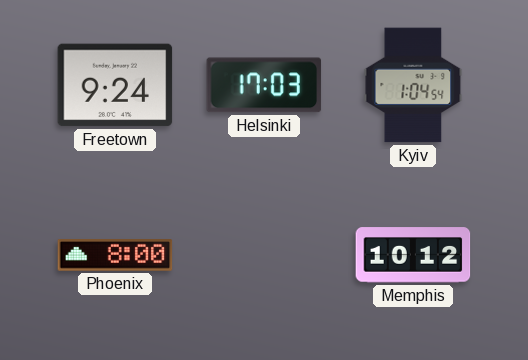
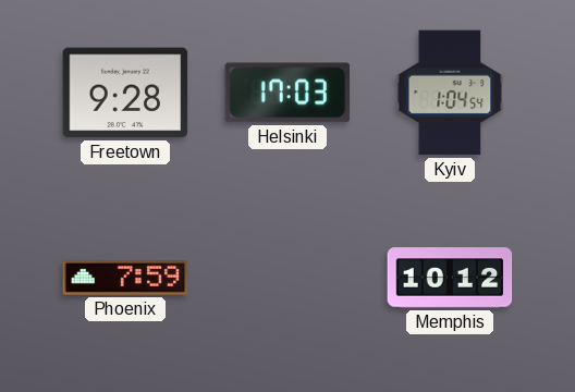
Freetown: 9:24 -> 9:28
Phoenix: 8:00 -> 7:59
